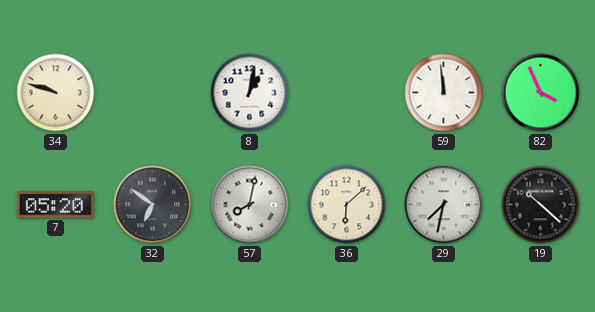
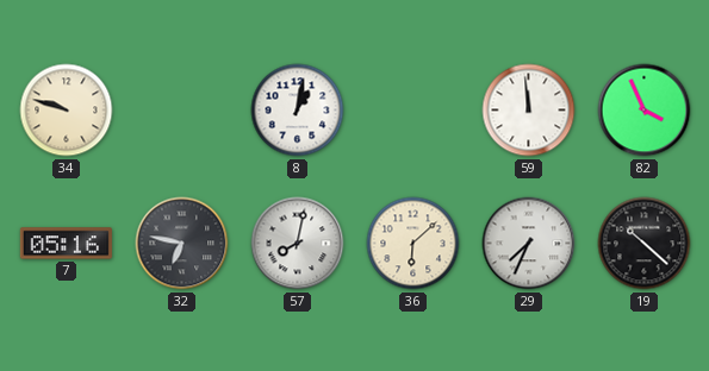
7: 05:20 -> 05:16
32: 6:51 -> 6:47
29: 7:32 -> 7:34
